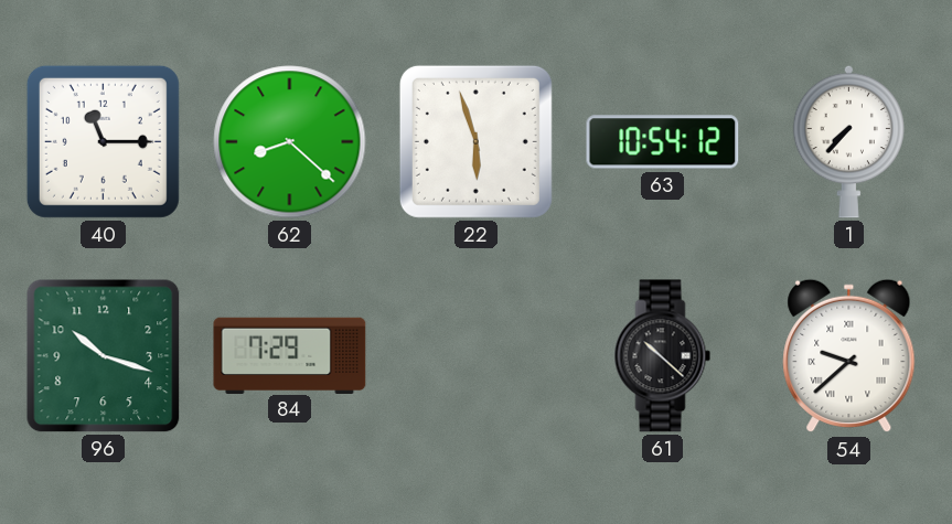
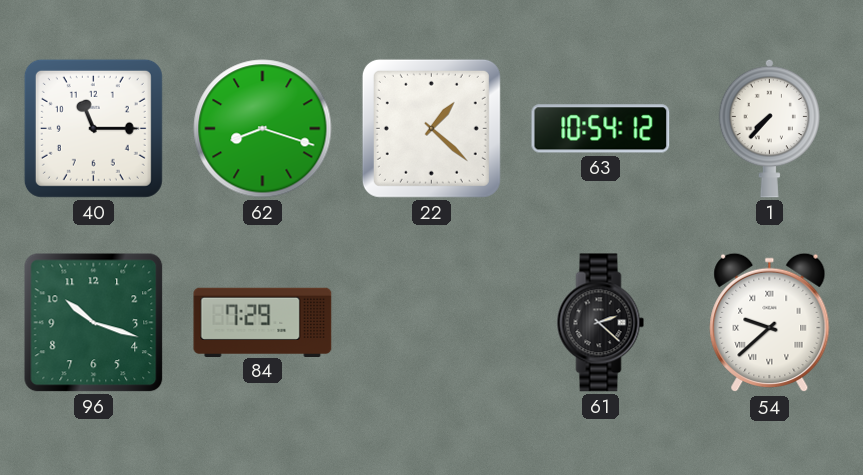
62: 8:22 -> 8:18
22: 5:57 -> 1:22
61: 10:22 -> 2:22
